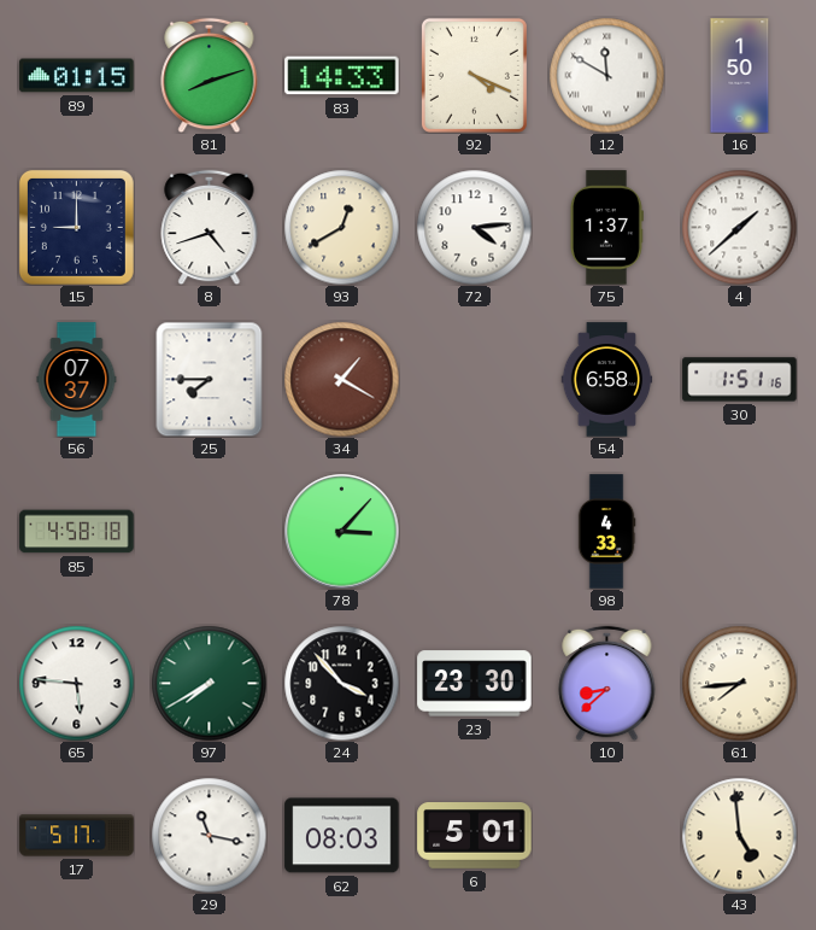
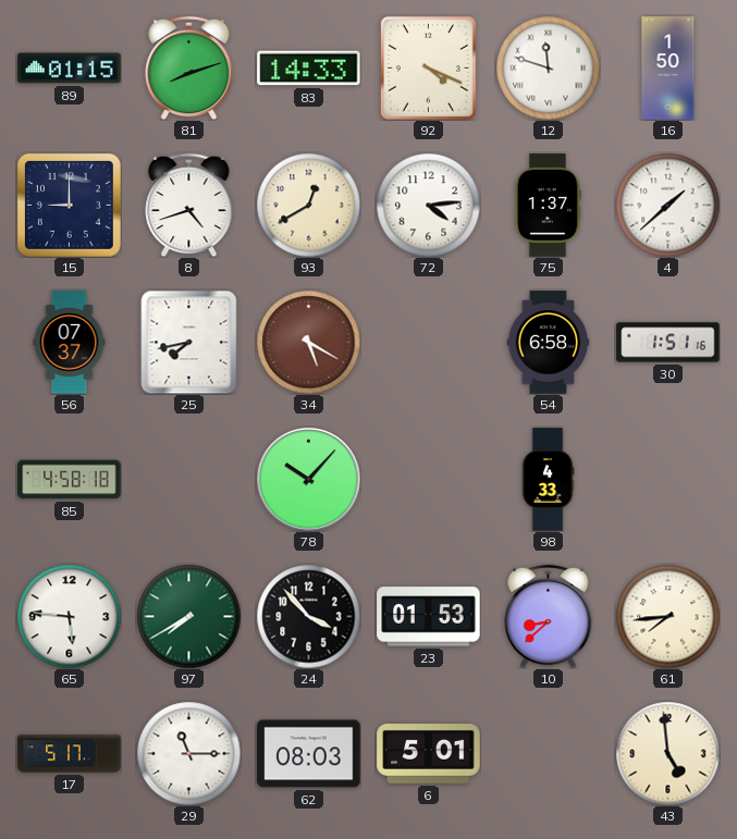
12: 11:50 -> 11:48
25: 7:45 -> 7:43
34: 1:20 -> 5:20
78: 3:07 -> 10:07
23: 23:30 -> 01:53
29: 11:17 -> 11:15
